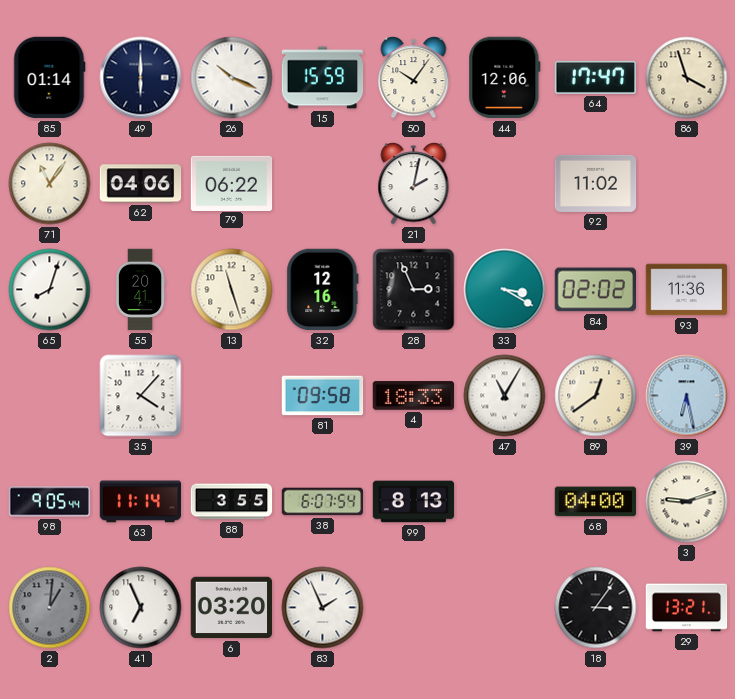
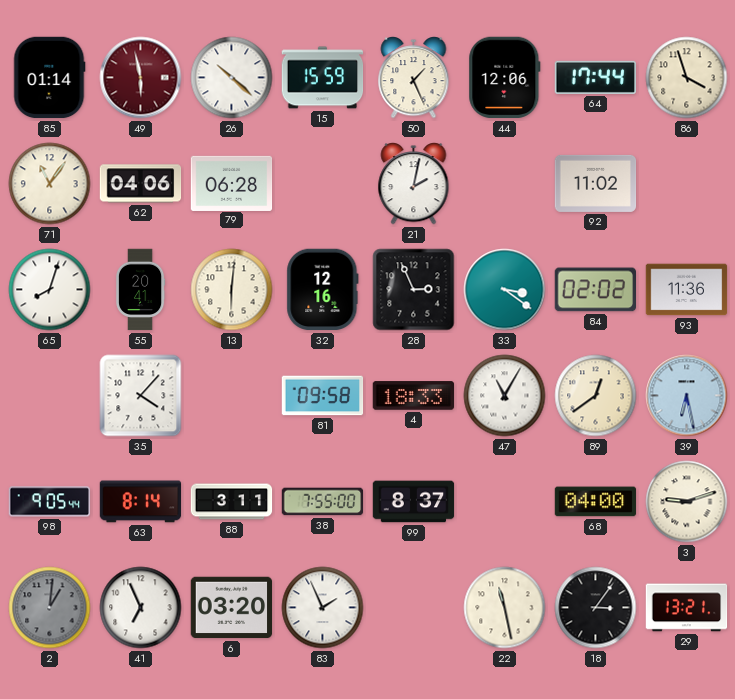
49: 6:00 -> 5:58
49 dial: navy -> burgundy
26: 10:19 -> 10:22
50: 10:06 -> 1:26
64: 17:47 -> 17:44
79: 06:22 -> 06:28
13: 11:27 -> 6:01
33: 3:20 -> 3:21
63: 11:14 -> 8:14
88: 3:55 -> 3:11
38: 6:07 -> 7:55
99: 8:13 -> 8:37
22: none -> 11:28
